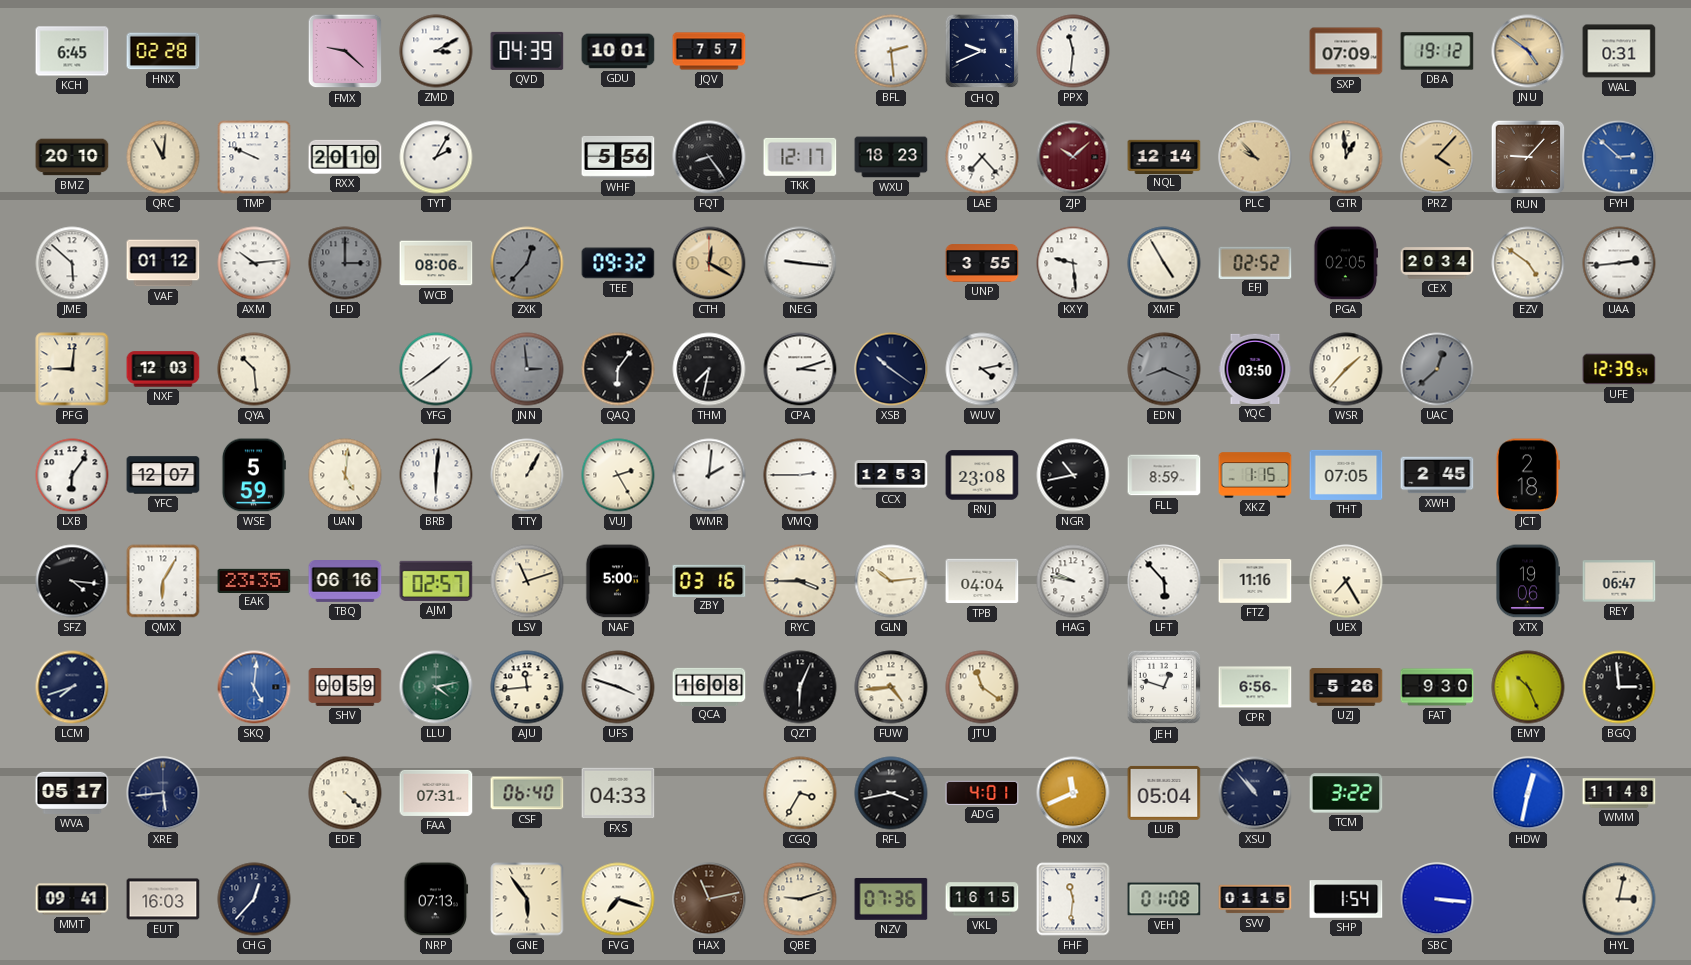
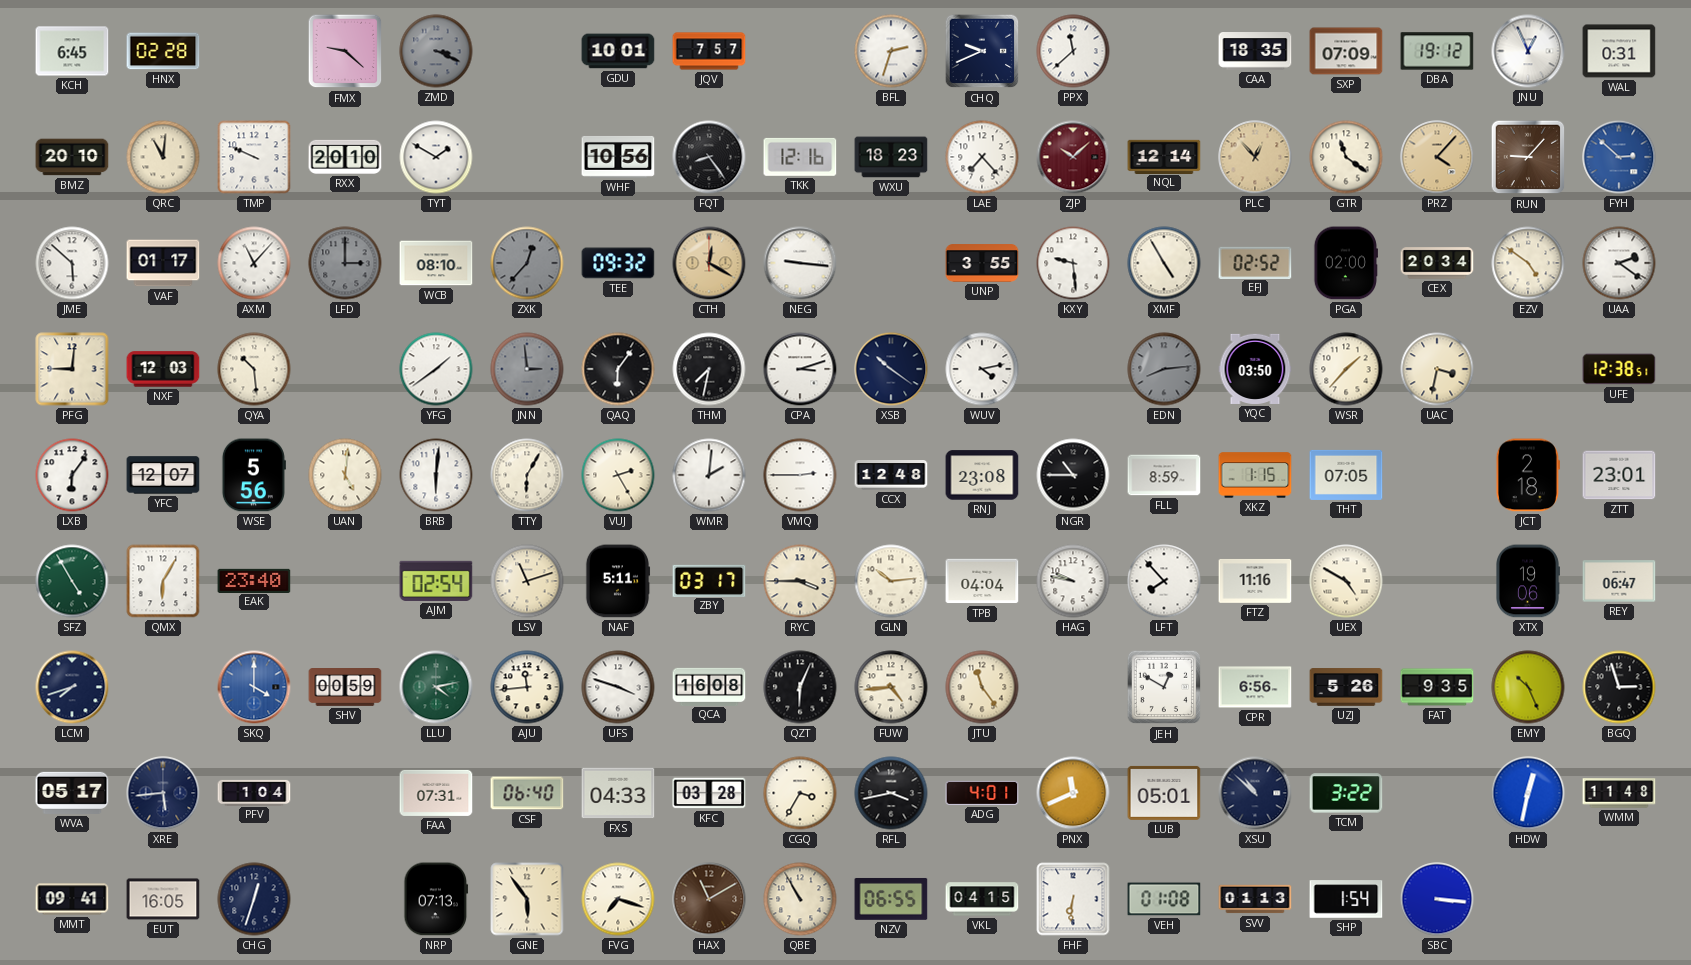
ZMD: 3:10 -> 3:19
ZMD dial: white -> grey
QVD: 04:39 -> none
BFL: 2:29 -> 2:33
PPX: 11:31 -> 11:38
CAA: none -> 18:35
JNU: 4:51 -> 12:56
JNU dial: champagne -> white
TYT: 2:05 -> 1:50
WHF: 5:56 -> 10:56
TKK: 12:17 -> 12:16
PLC: 9:53 -> 12:53
GTR: 12:59 -> 11:21
VAF: 01:12 -> 01:17
AXM: 10:14 -> 11:07
WCB: 08:06 -> 08:10
PGA: 02:05 -> 02:00
UAA: 2:44 -> 2:21
EDN: 8:19 -> 8:14
UAC: 12:38 -> 3:32
UAC dial: grey -> cream
UFE: 12:39 -> 12:38
WSE: 5:59 -> 5:56
TTY: 1:05 -> 6:05
CCX: 12:53 -> 12:48
NGR: 10:43 -> 10:45
XWH: 2:45 -> none
ZTT: none -> 23:01
SFZ: 4:16 -> 4:55
SFZ dial: black -> green
EAK: 23:35 -> 23:40
TBQ: 06:16 -> none
AJM: 02:57 -> 02:54
NAF: 5:00 -> 5:11
ZBY: 03:16 -> 03:17
LFT: 5:53 -> 7:53
UEX: 7:25 -> 4:50
SKQ: 5:01 -> 4:00
JTU: 11:21 -> 11:24
JEH: 12:48 -> 12:50
FAT: 9:30 -> 9:35
BGQ: 2:59 -> 2:57
PFV: none -> 1:04
EDE: 4:22 -> none
KFC: none -> 03:28
LUB: 05:04 -> 05:01
XSU: 10:53 -> 10:52
EUT: 16:03 -> 16:05
CHG: 12:37 -> 12:33
HAX: 11:13 -> 11:10
QBE: 9:12 -> 10:55
NZV: 07:36 -> 06:55
VKL: 16:15 -> 04:15
FHF: 11:31 -> 6:31
SVV: 01:15 -> 01:13
HYL: 3:02 -> none
